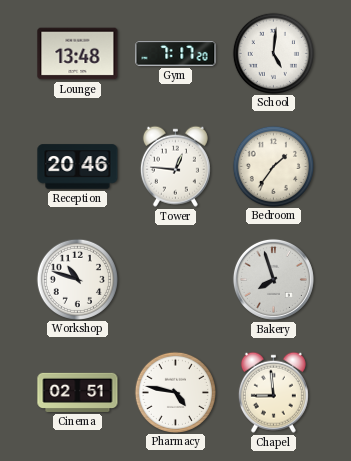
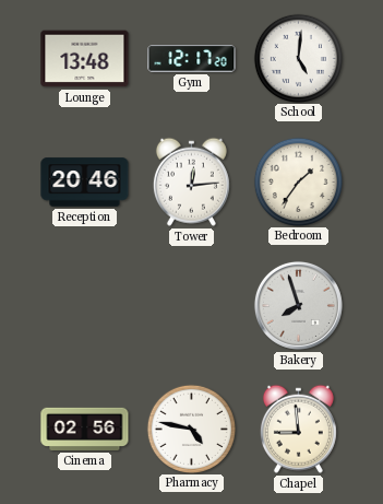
Gym: 7:17 -> 12:17
Tower: 12:46 -> 12:14
Workshop: 10:48 -> none
Cinema: 02:51 -> 02:56
